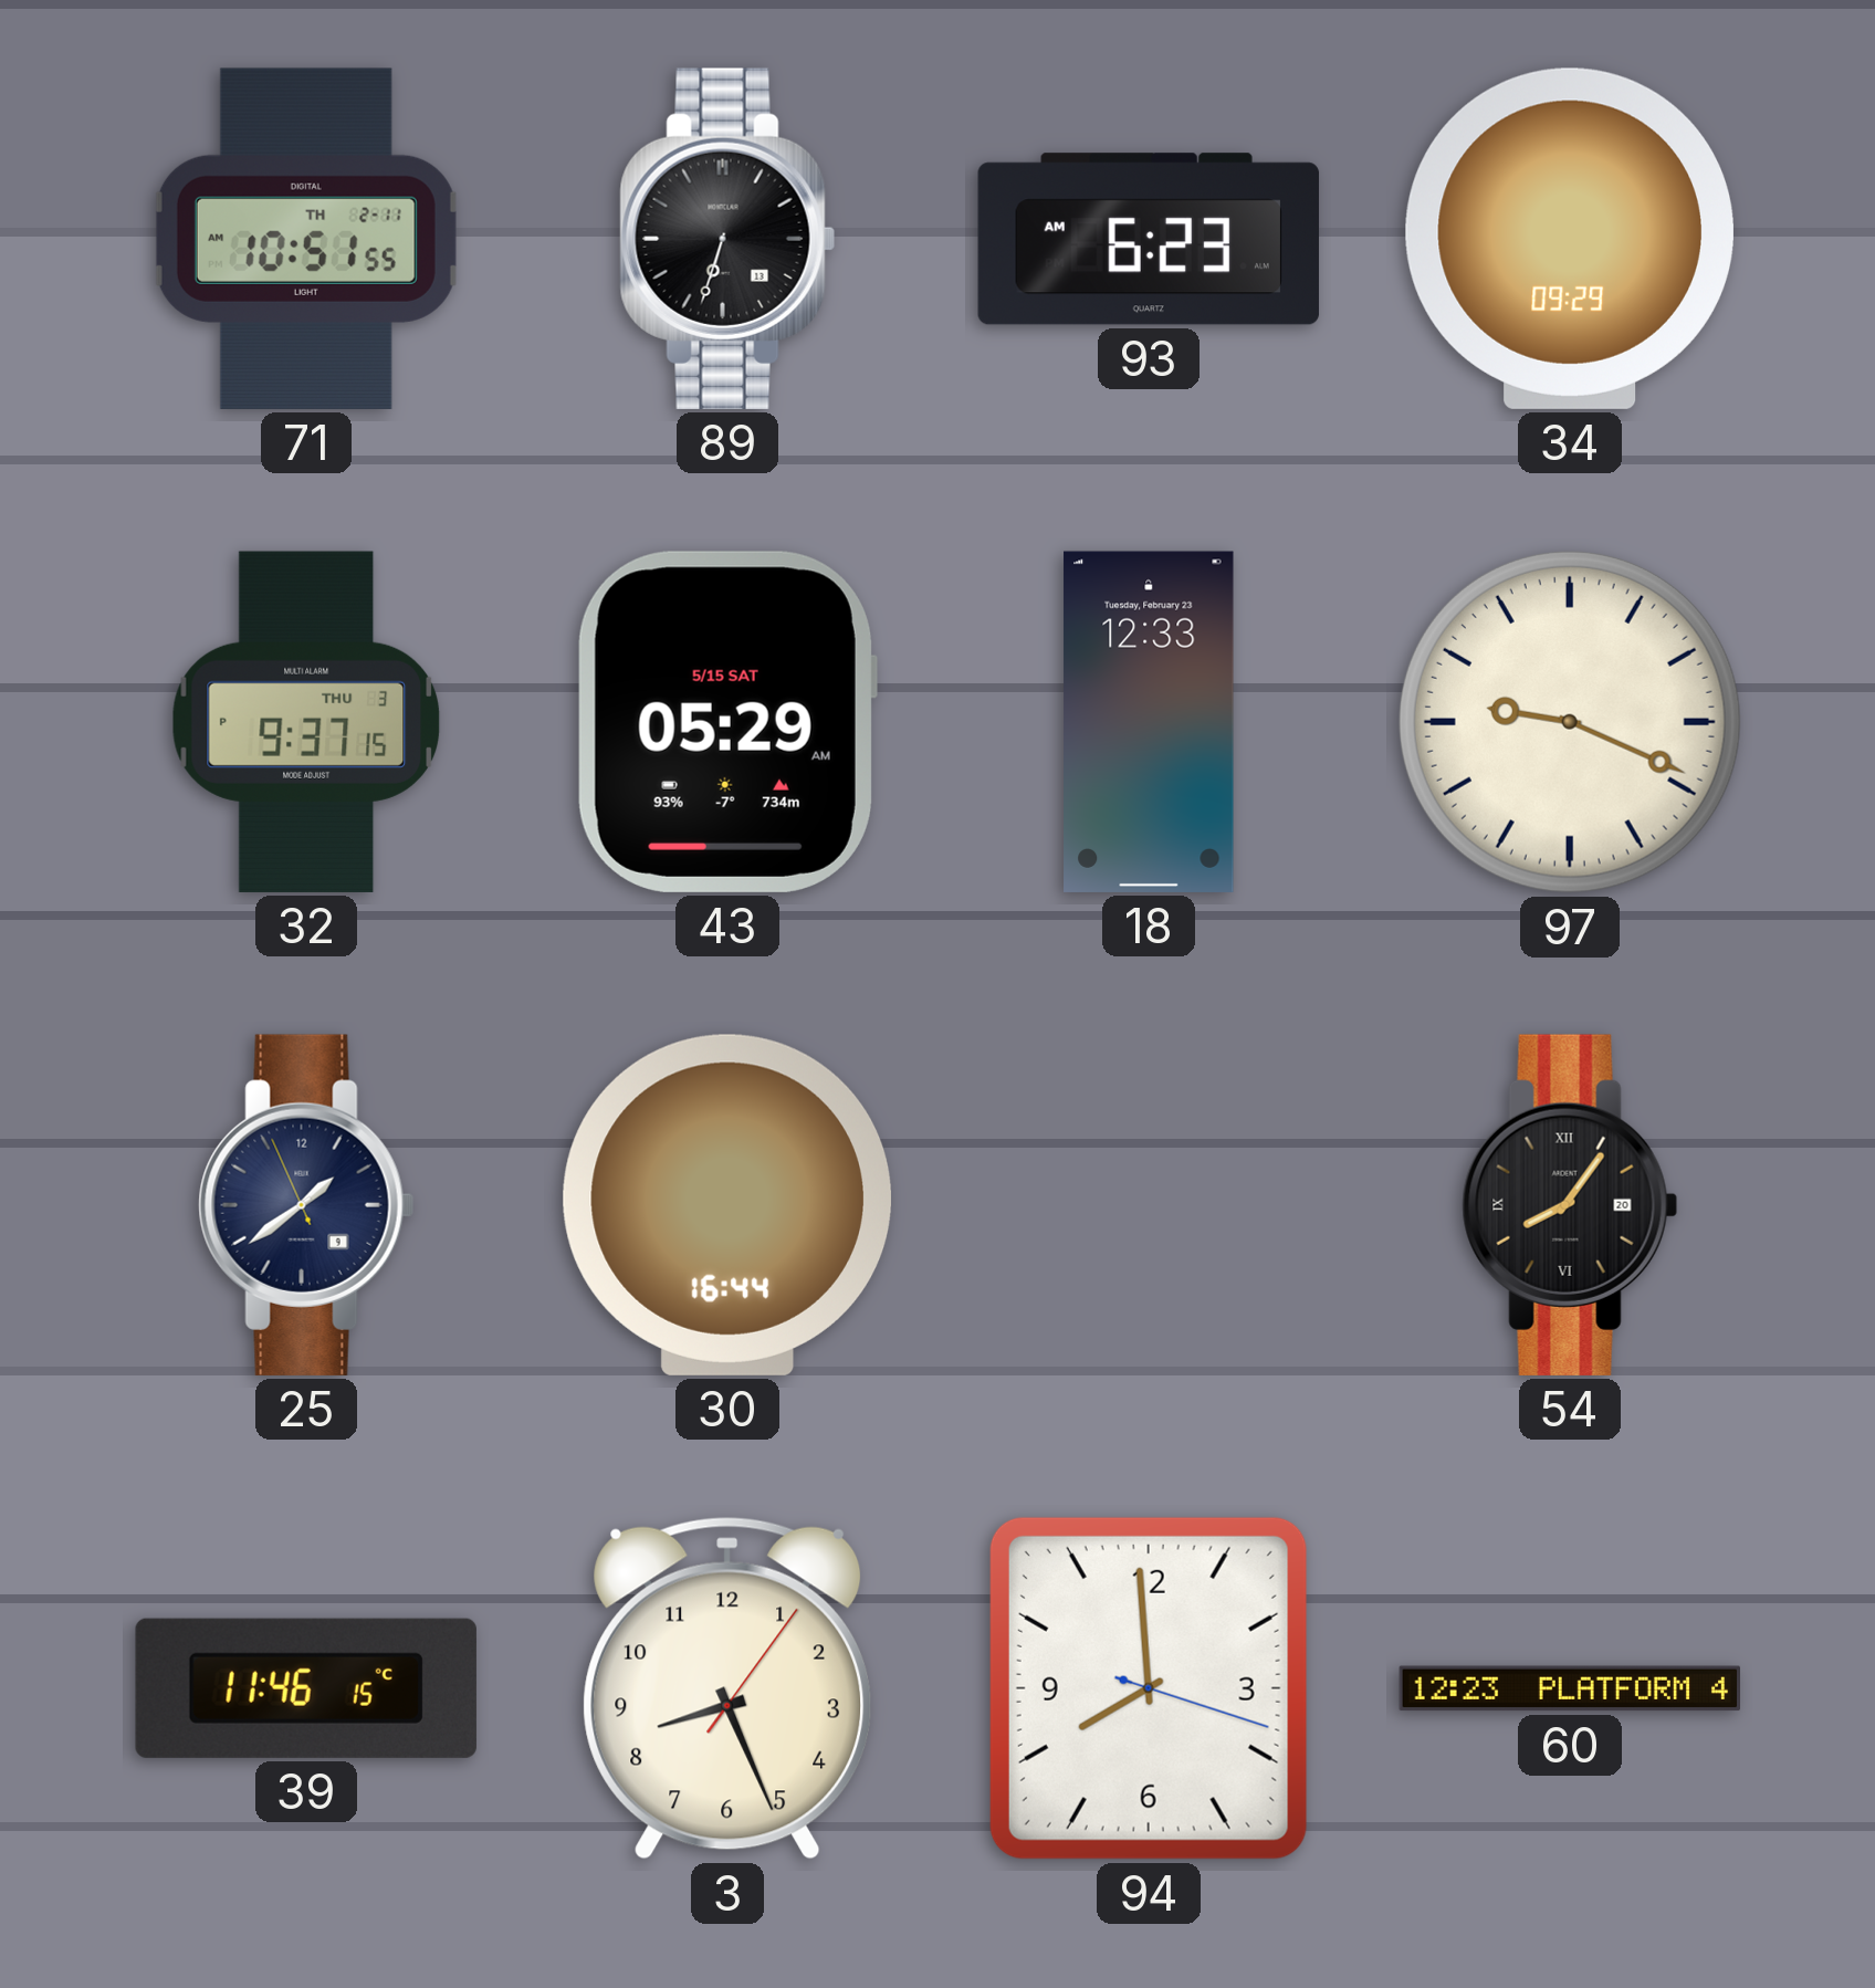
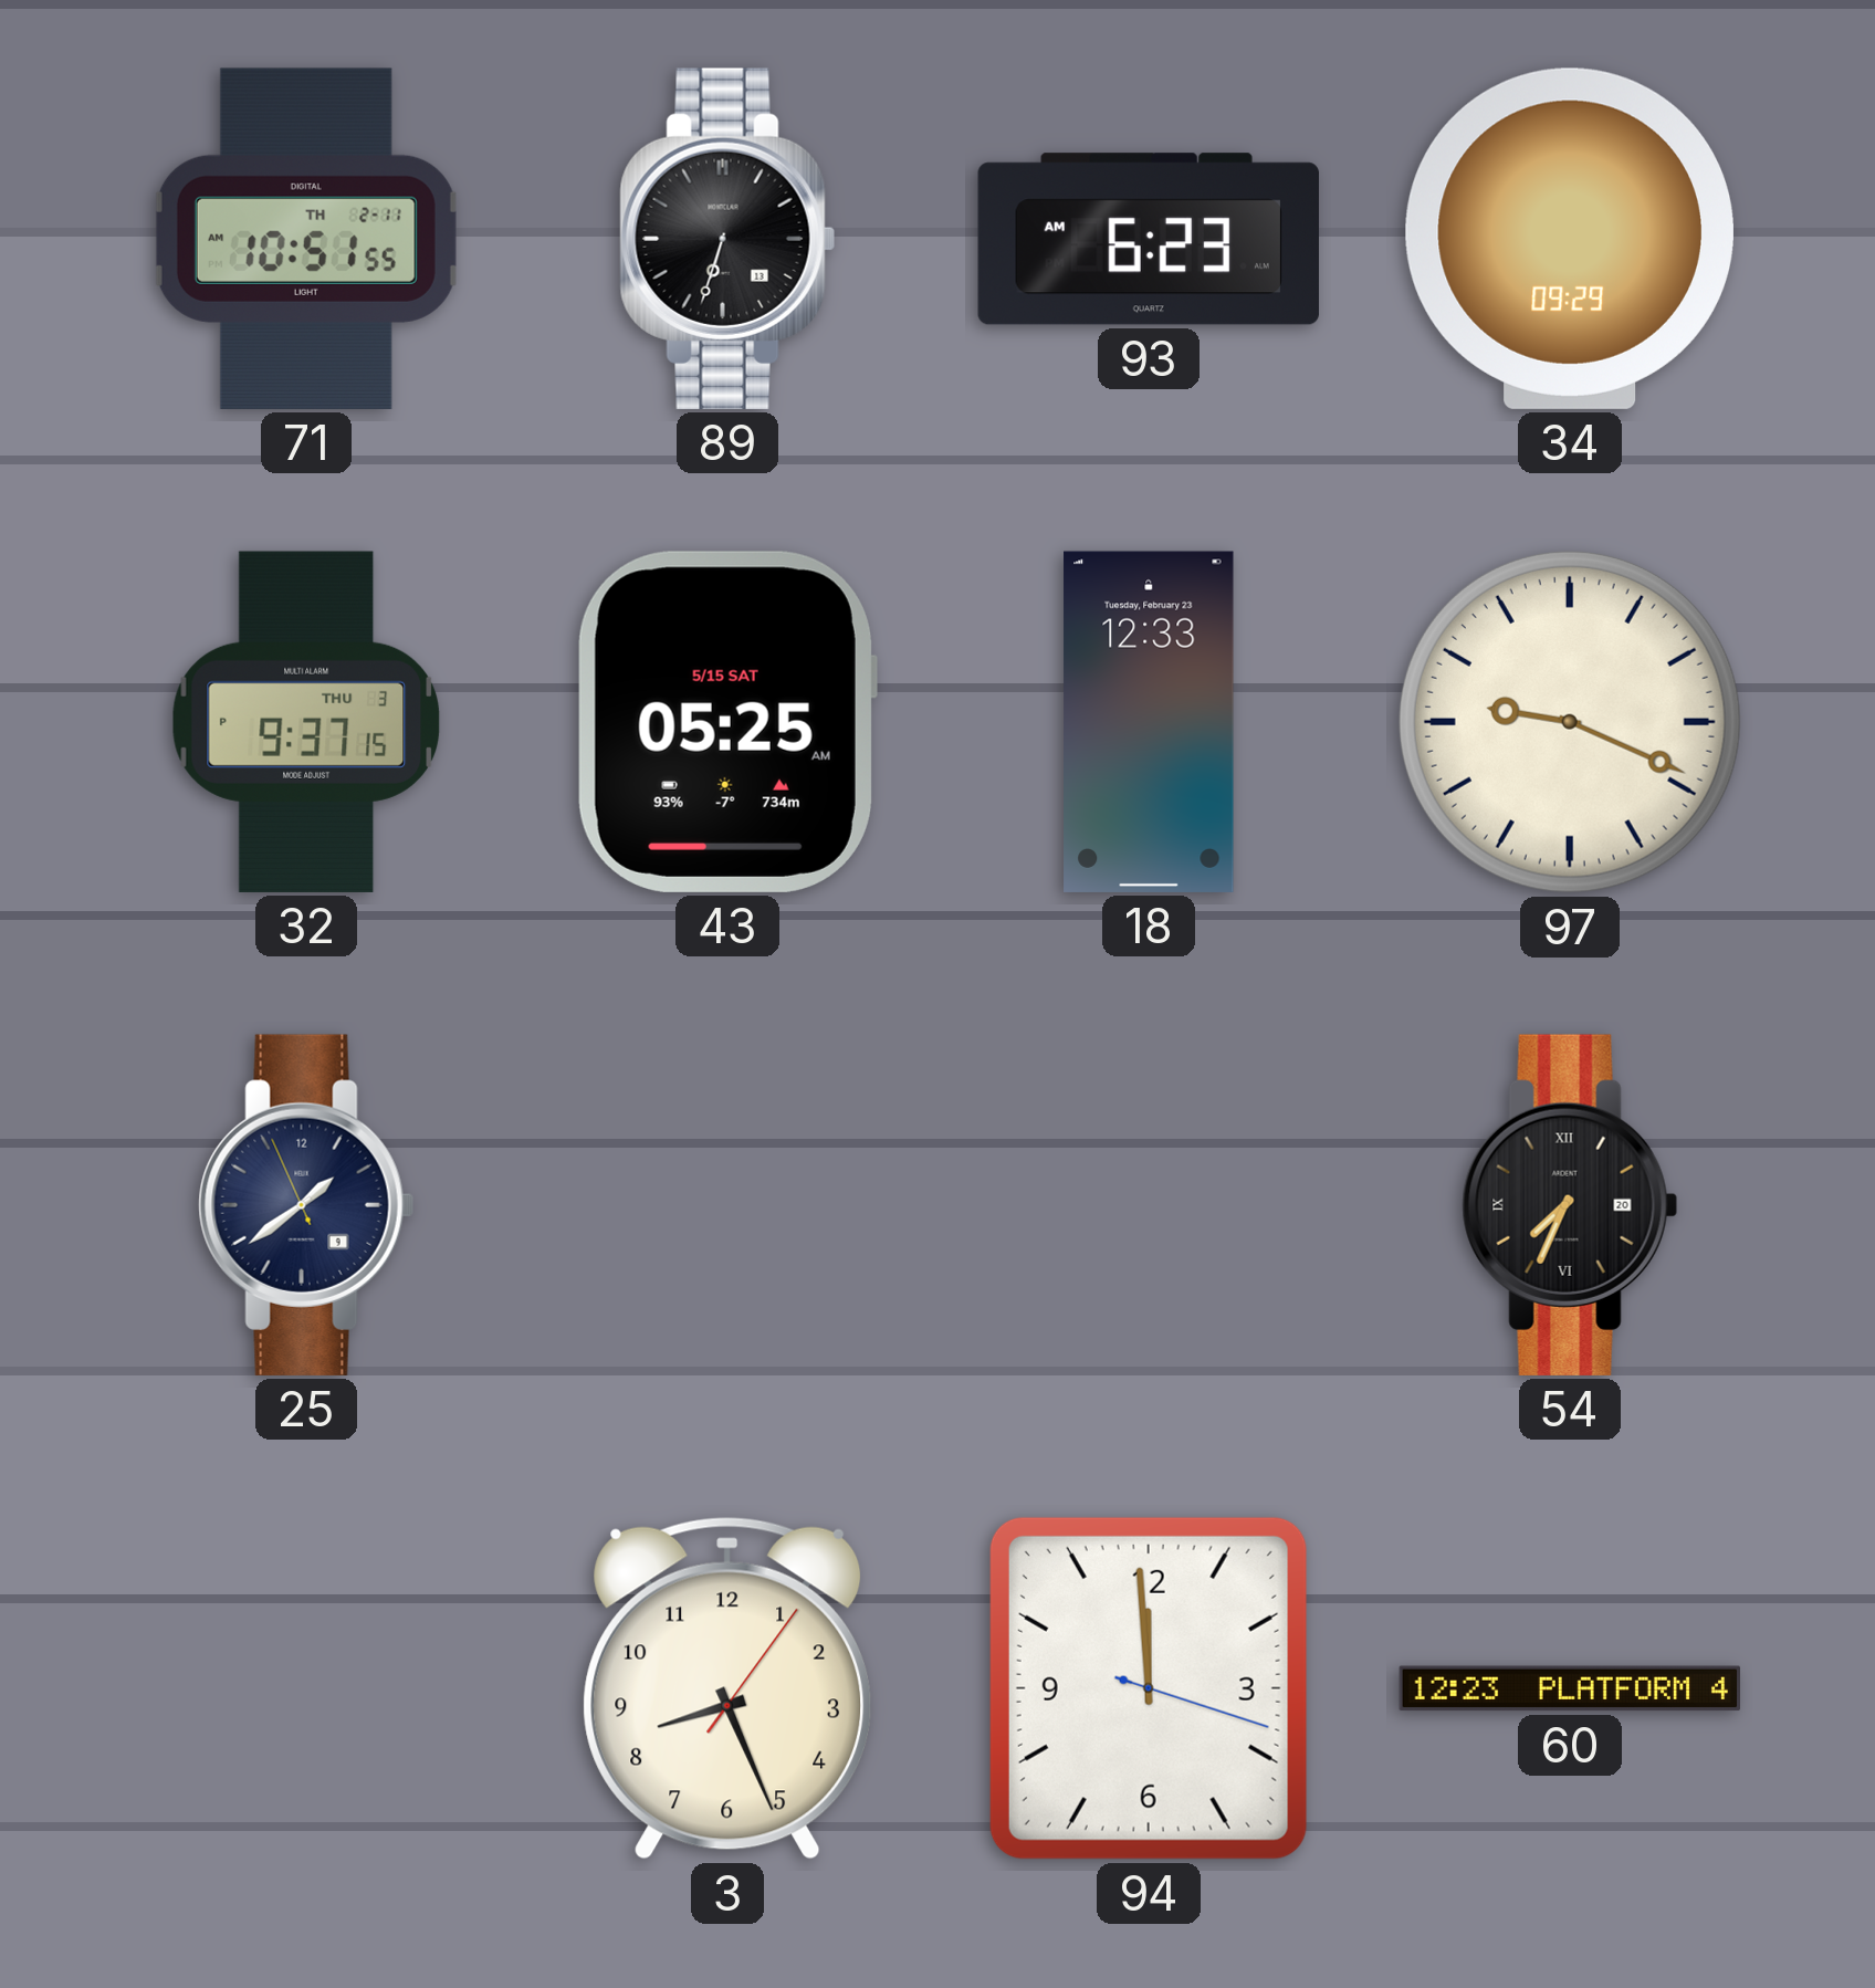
43: 05:29 -> 05:25
30: 16:44 -> none
54: 8:06 -> 7:34
39: 11:46 -> none
94: 7:59 -> 11:59
